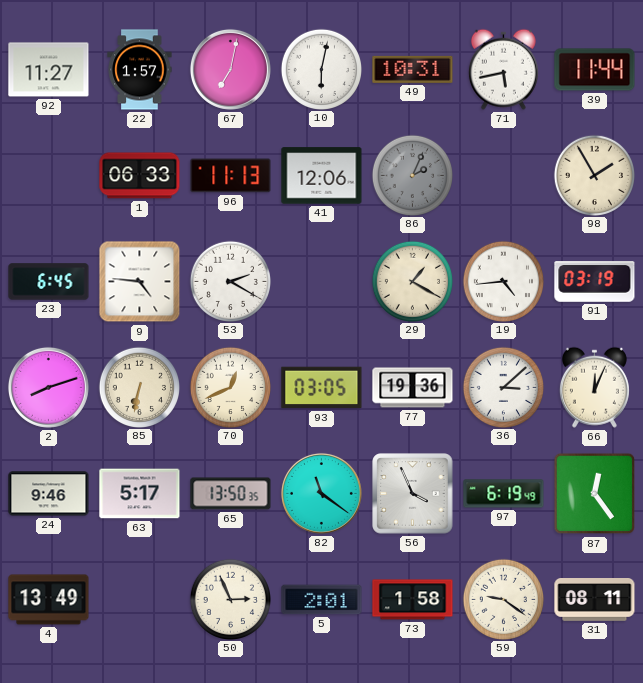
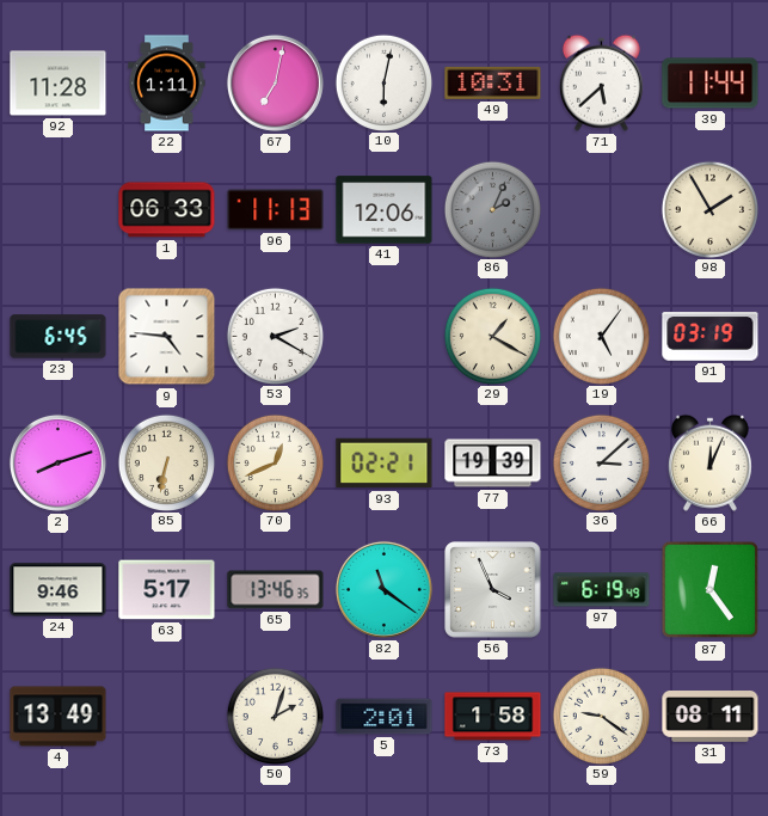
92: 11:27 -> 11:28
22: 1:57 -> 1:11
71: 5:43 -> 5:38
19: 4:44 -> 5:06
93: 03:05 -> 02:21
77: 19:36 -> 19:39
65: 13:50 -> 13:46
50: 2:56 -> 2:03
